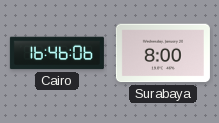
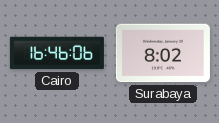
Surabaya: 8:00 -> 8:02
